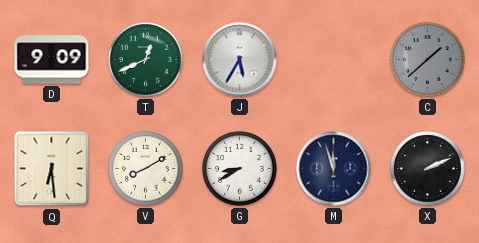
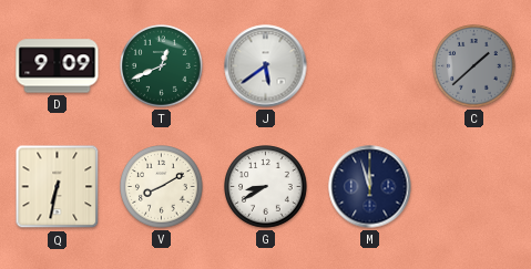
J: 5:35 -> 5:39
Q: 6:29 -> 6:32
X: 2:11 -> none
